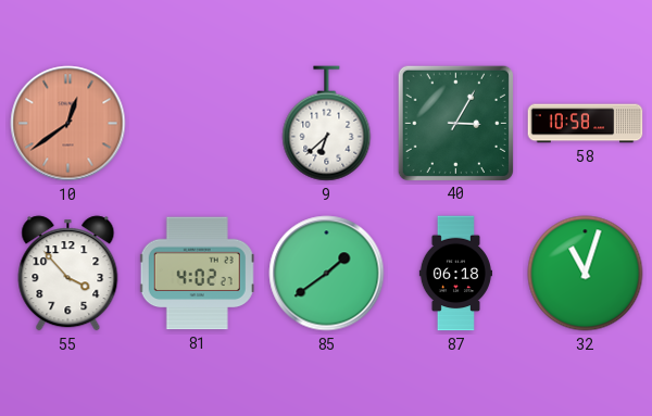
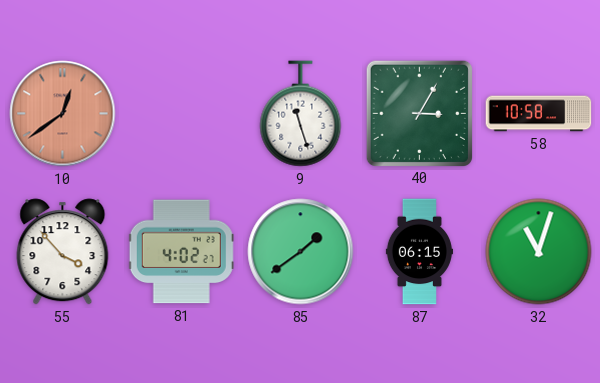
9: 6:38 -> 11:27
87: 06:18 -> 06:15
